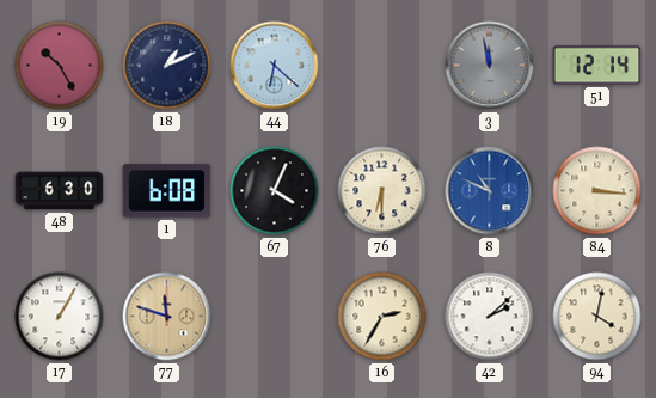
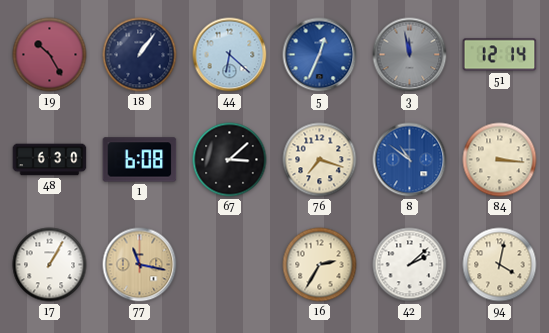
18: 1:11 -> 1:06
5: none -> 12:34
67: 4:04 -> 3:08
76: 6:30 -> 7:18
8: 10:49 -> 10:51
77: 11:48 -> 11:17
